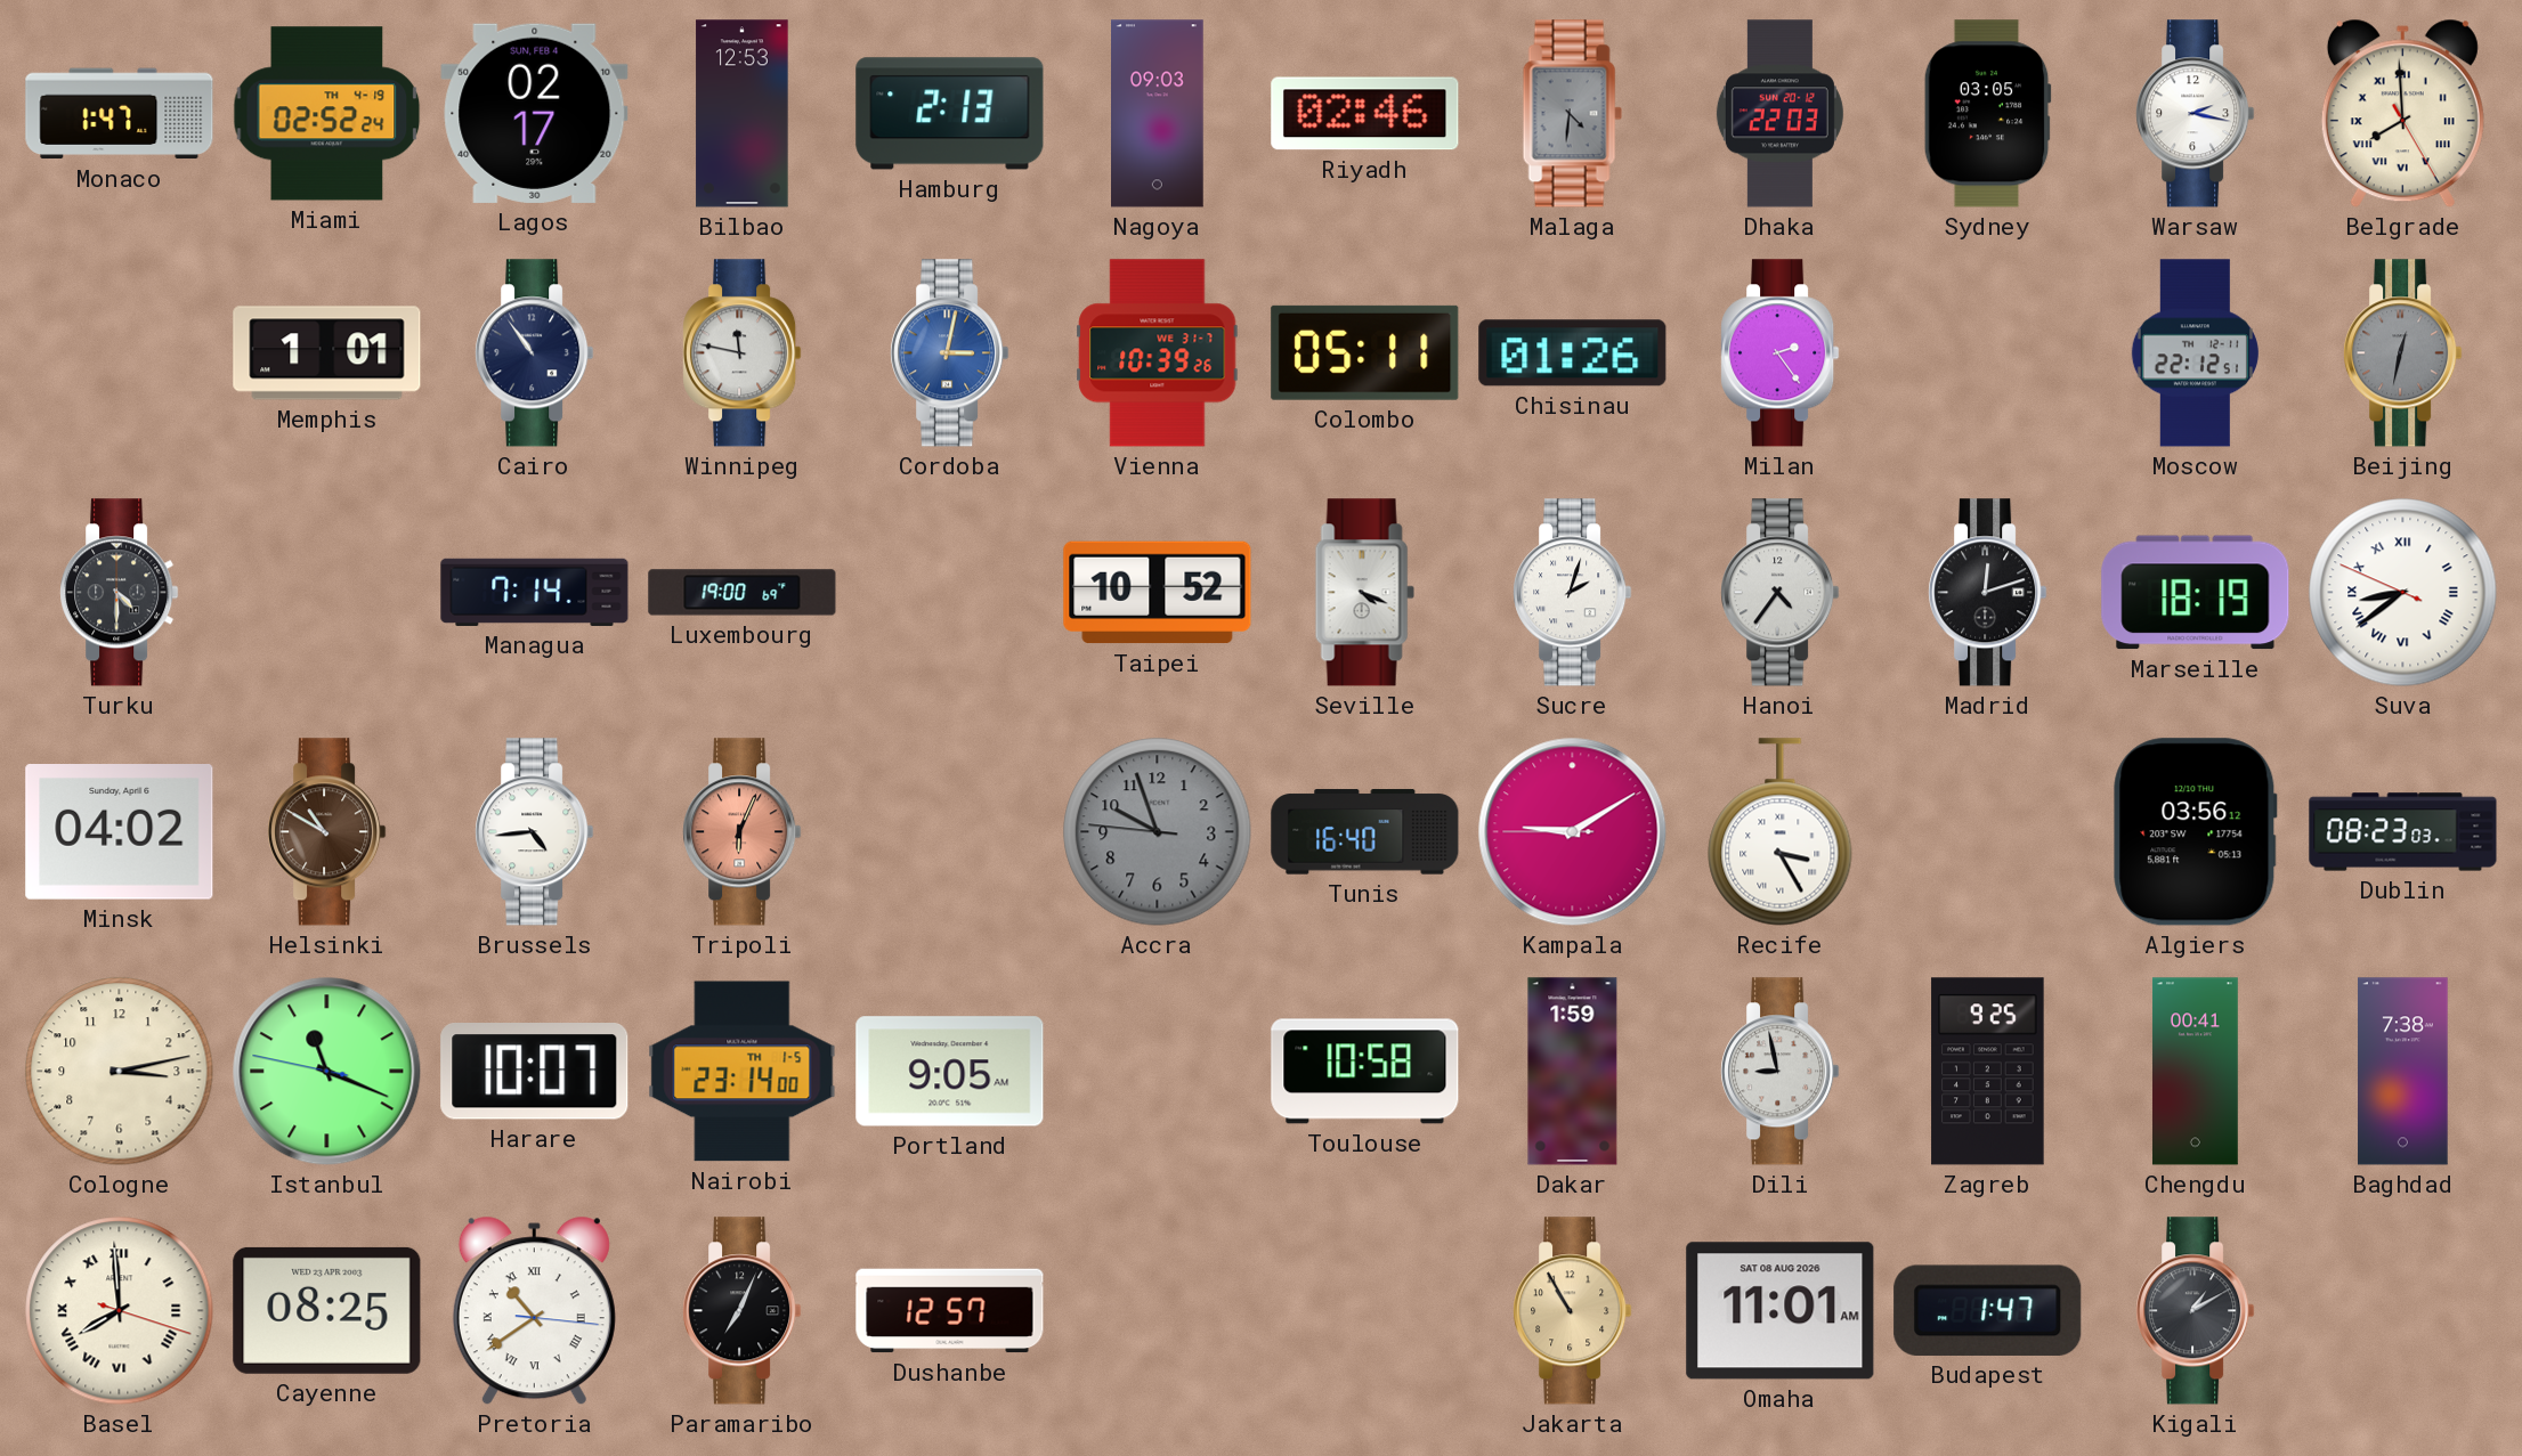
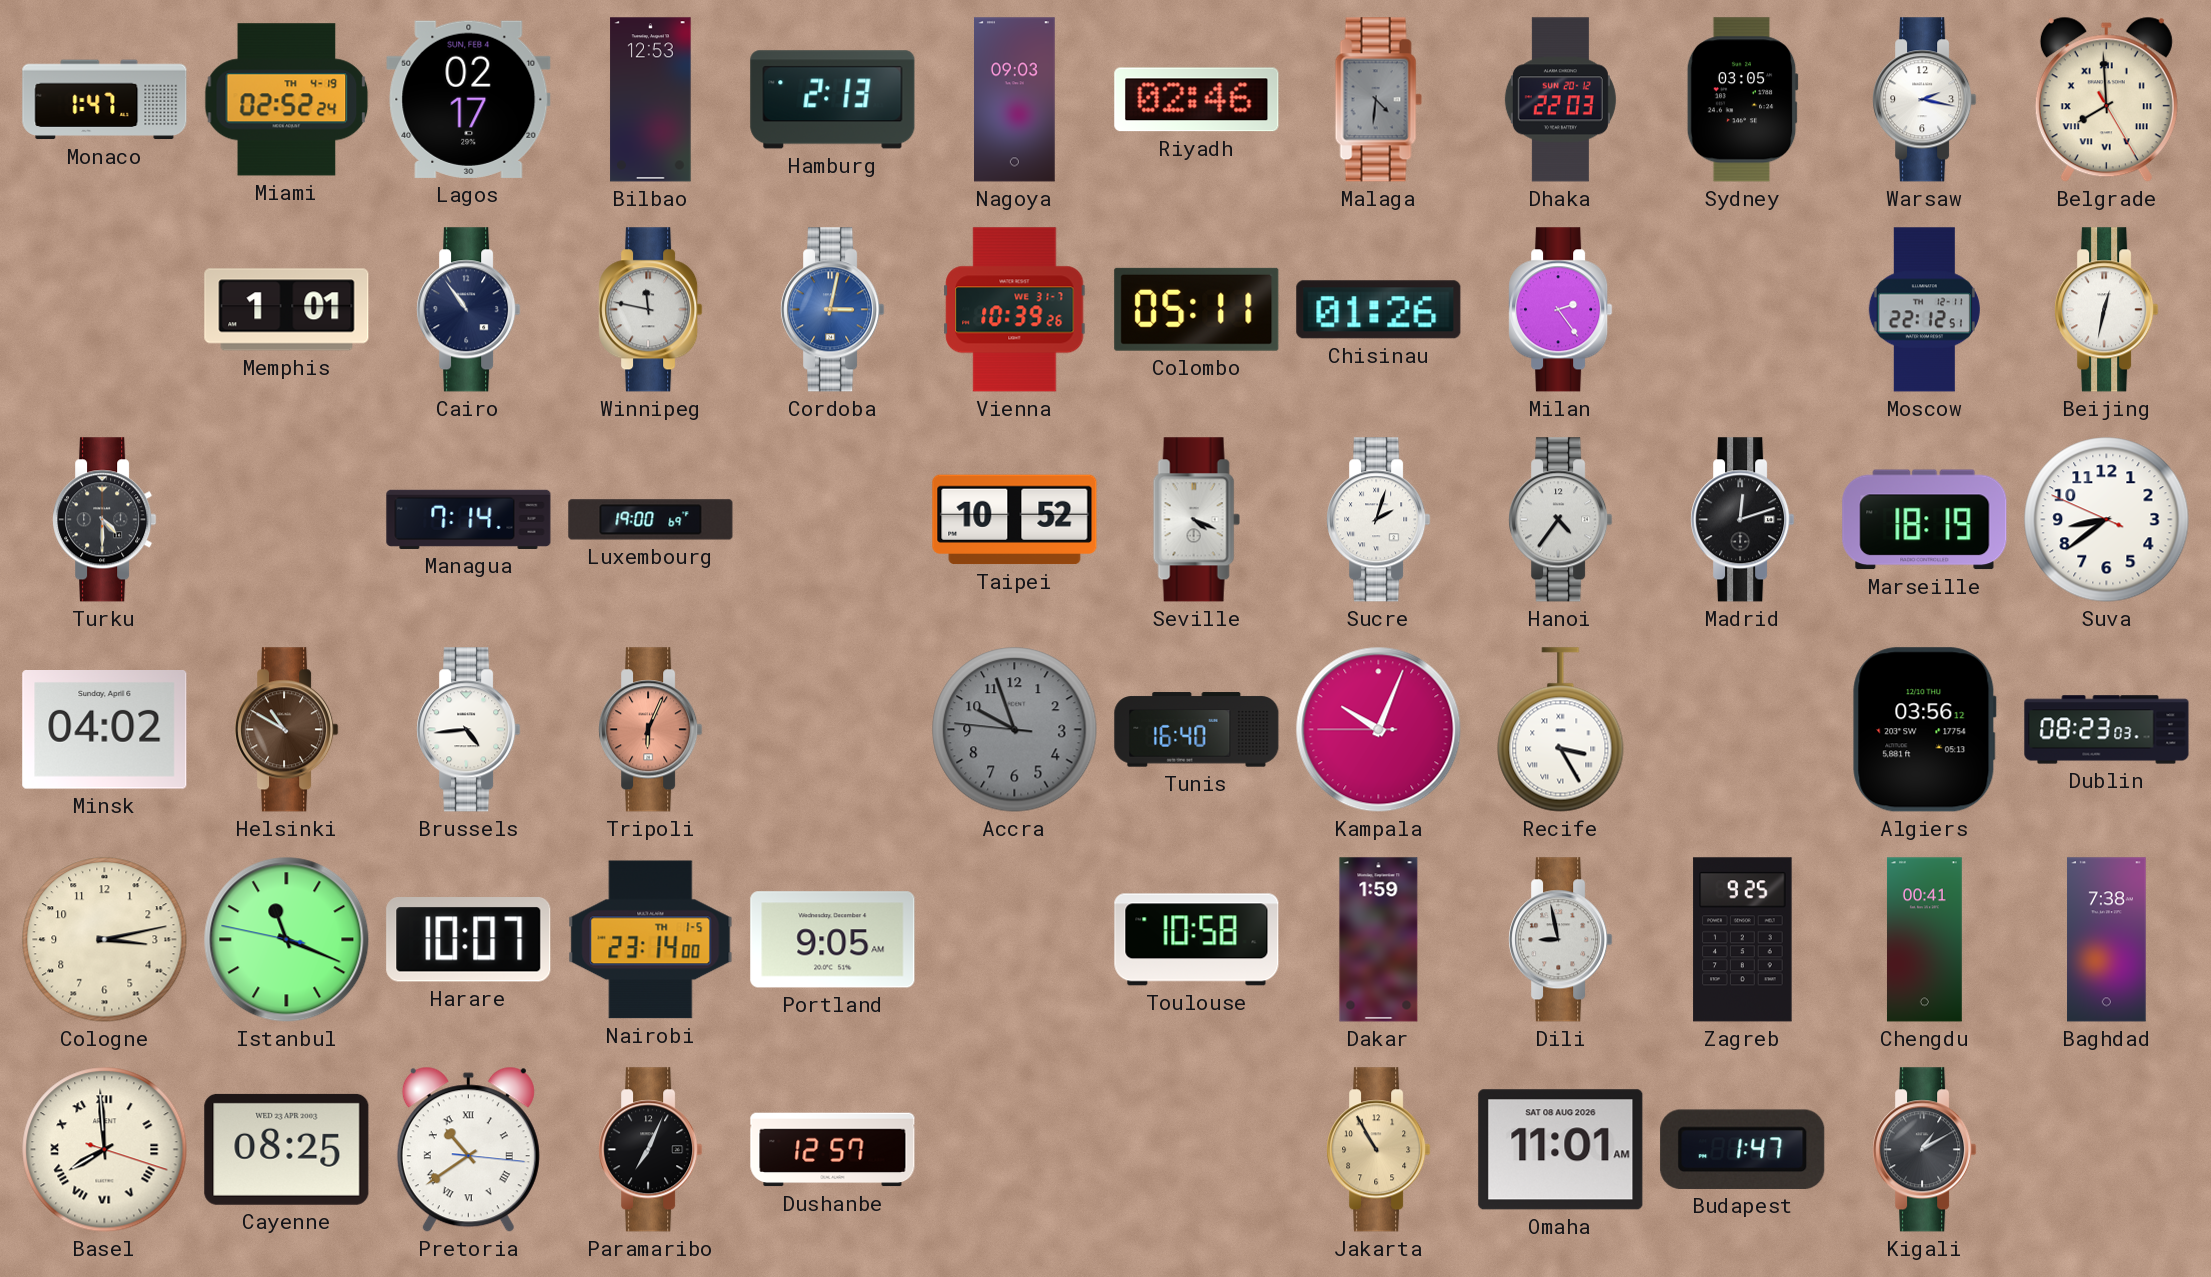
Beijing dial: grey -> white
Suva numerals: Roman -> Arabic
Kampala: 9:09 -> 10:03
